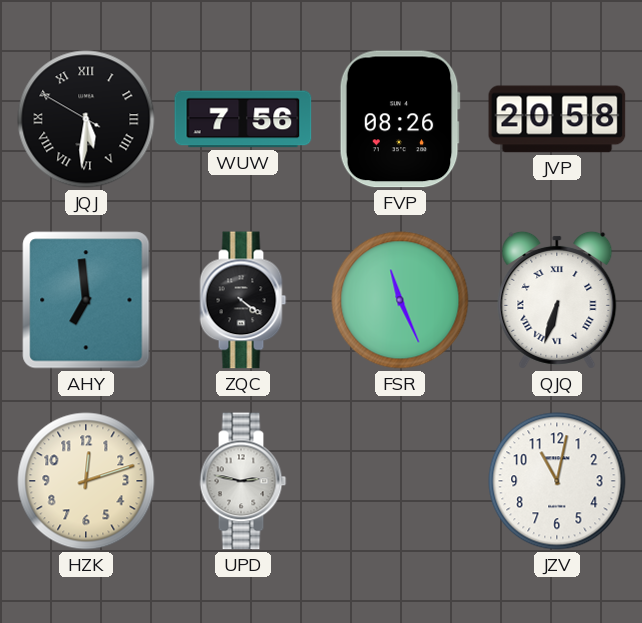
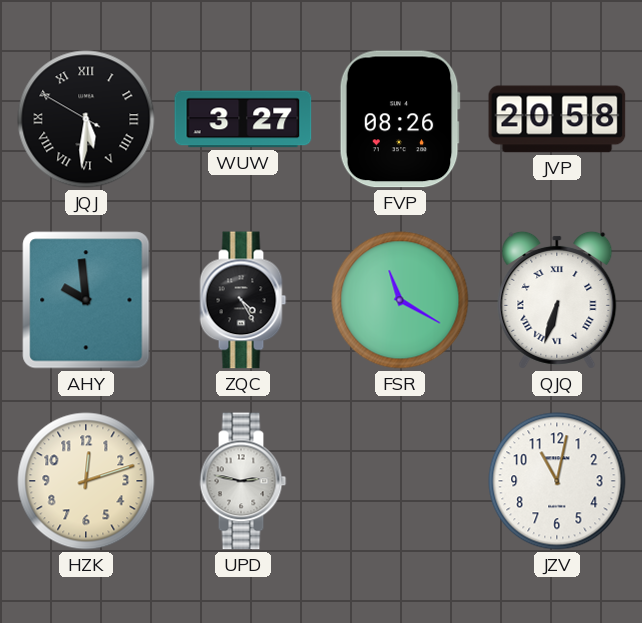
WUW: 7:56 -> 3:27
AHY: 6:59 -> 9:59
ZQC: 4:21 -> 4:25
FSR: 11:26 -> 11:20
